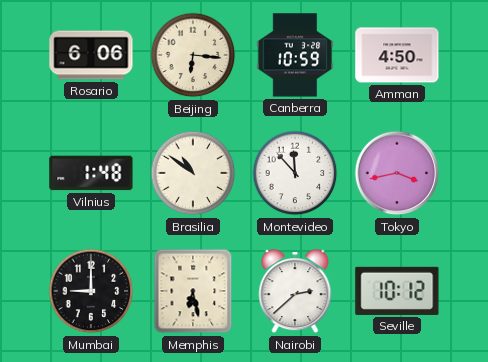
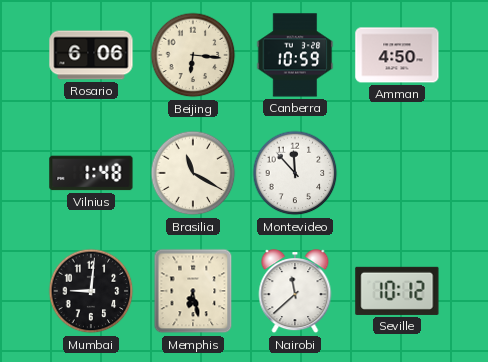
Brasilia: 10:51 -> 11:20
Tokyo: 3:43 -> none
Mumbai: 9:00 -> 9:01
Nairobi: 2:38 -> 11:38
